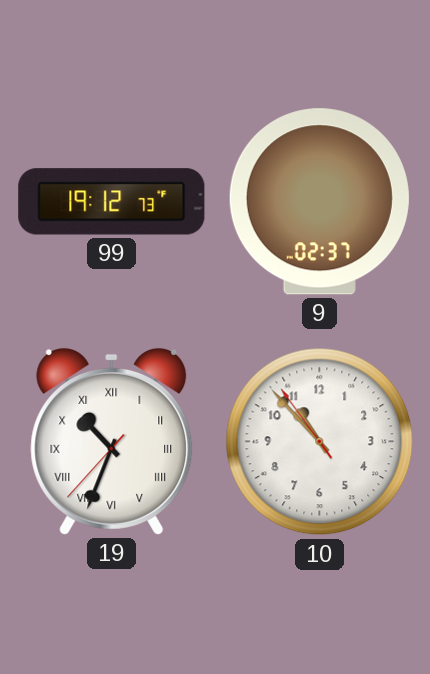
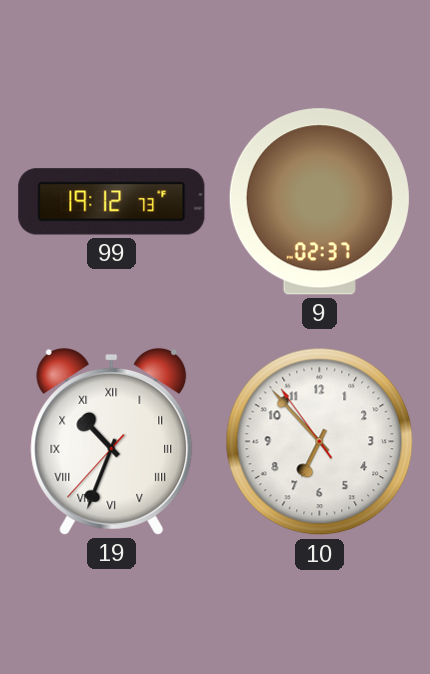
10: 10:52 -> 6:52
